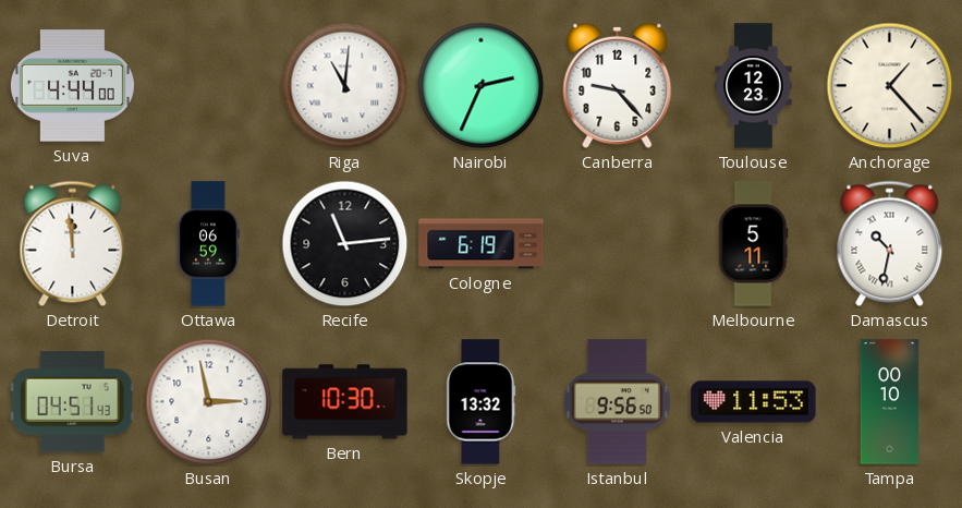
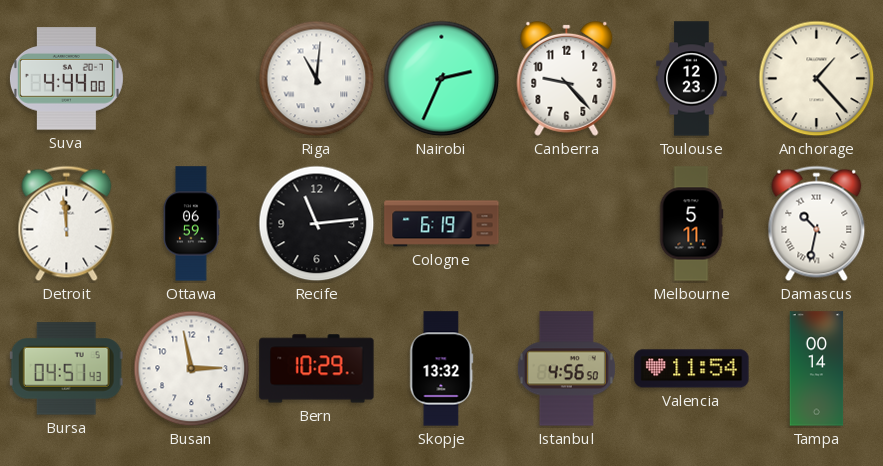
Bern: 10:30 -> 10:29
Istanbul: 9:56 -> 4:56
Valencia: 11:53 -> 11:54
Tampa: 00:10 -> 00:14
